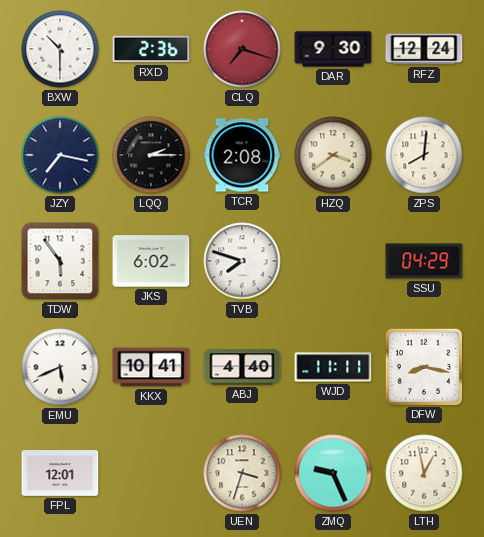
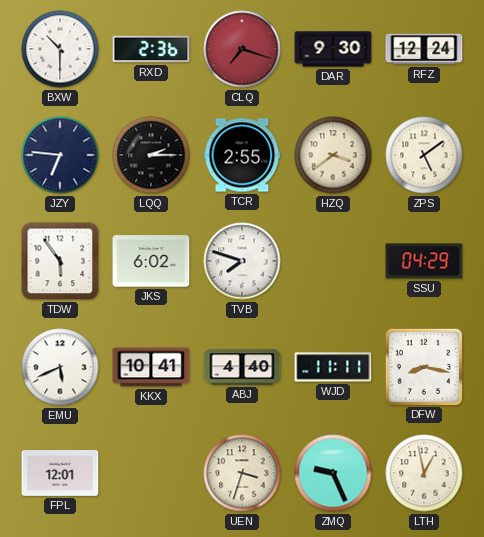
JZY: 7:17 -> 6:46
TCR: 2:08 -> 2:55
ZPS: 8:01 -> 5:09
